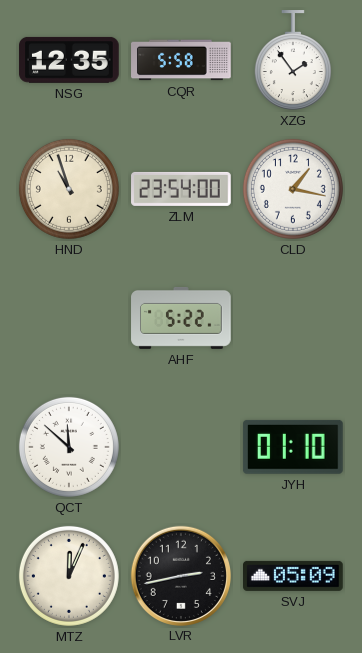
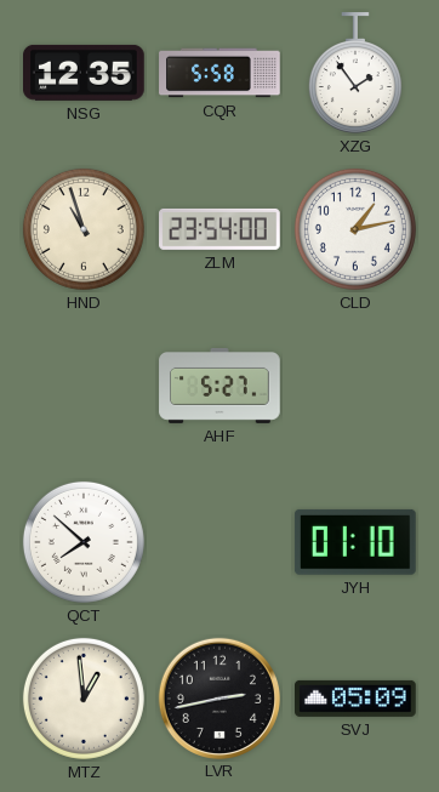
CLD: 1:17 -> 1:13
AHF: 5:22 -> 5:27
QCT: 11:52 -> 7:52
MTZ: 12:04 -> 12:59
